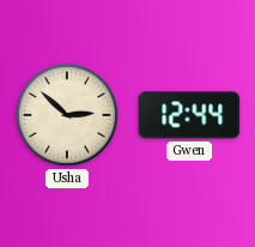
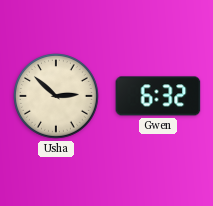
Gwen: 12:44 -> 6:32
